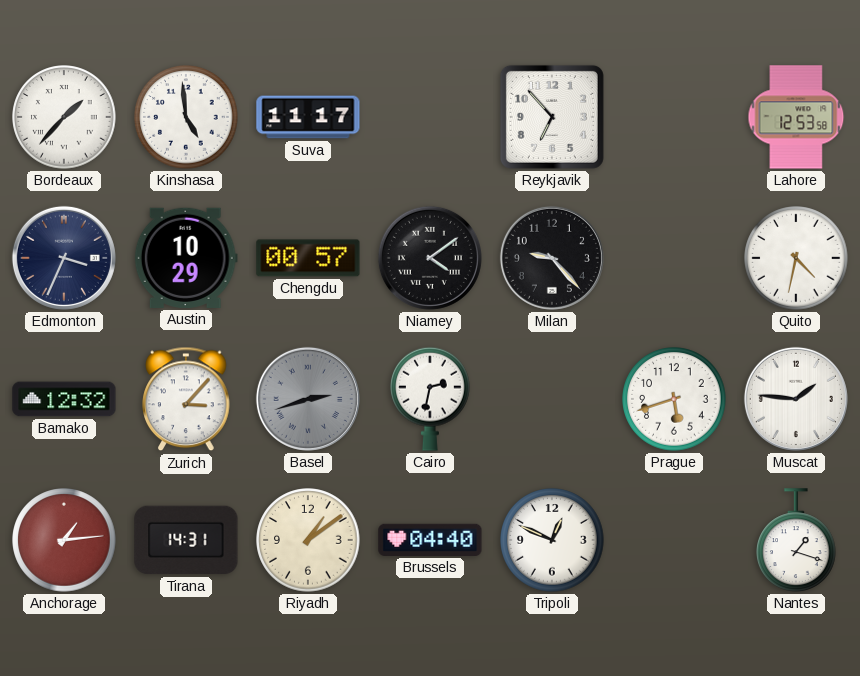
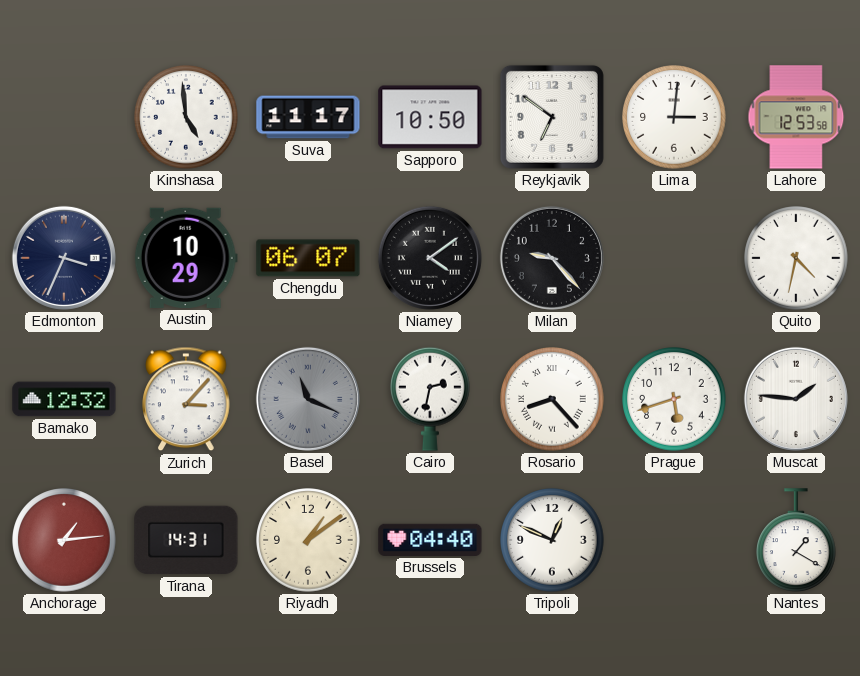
Bordeaux: 1:37 -> none
Sapporo: none -> 10:50
Reykjavik: 6:53 -> 6:51
Lima: none -> 3:01
Chengdu: 00:57 -> 06:07
Basel: 2:42 -> 11:19
Rosario: none -> 8:23
Nantes: 1:18 -> 1:20
